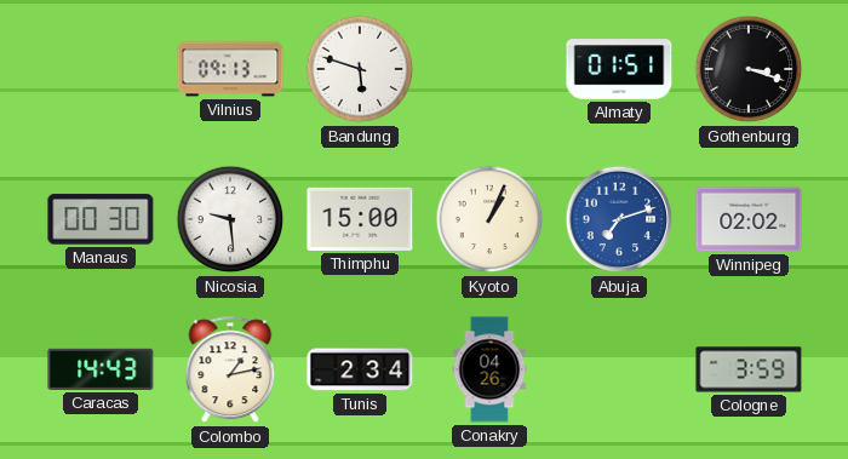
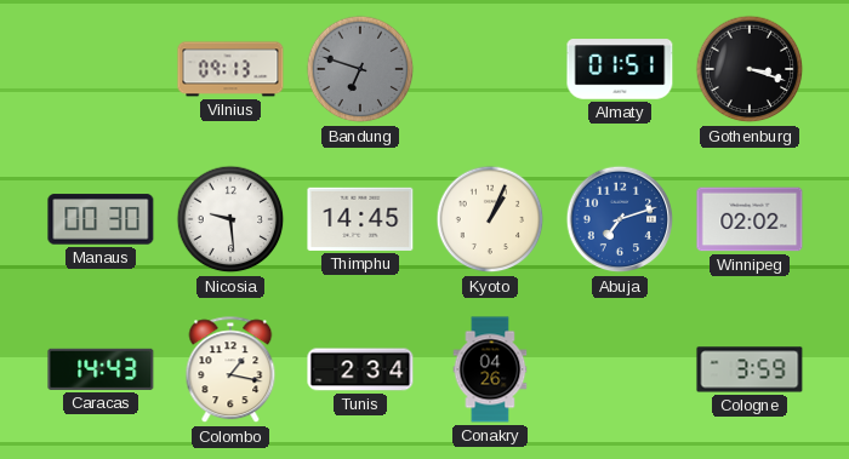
Bandung: 5:48 -> 6:48
Bandung dial: white -> grey
Thimphu: 15:00 -> 14:45
Colombo: 1:13 -> 1:17
